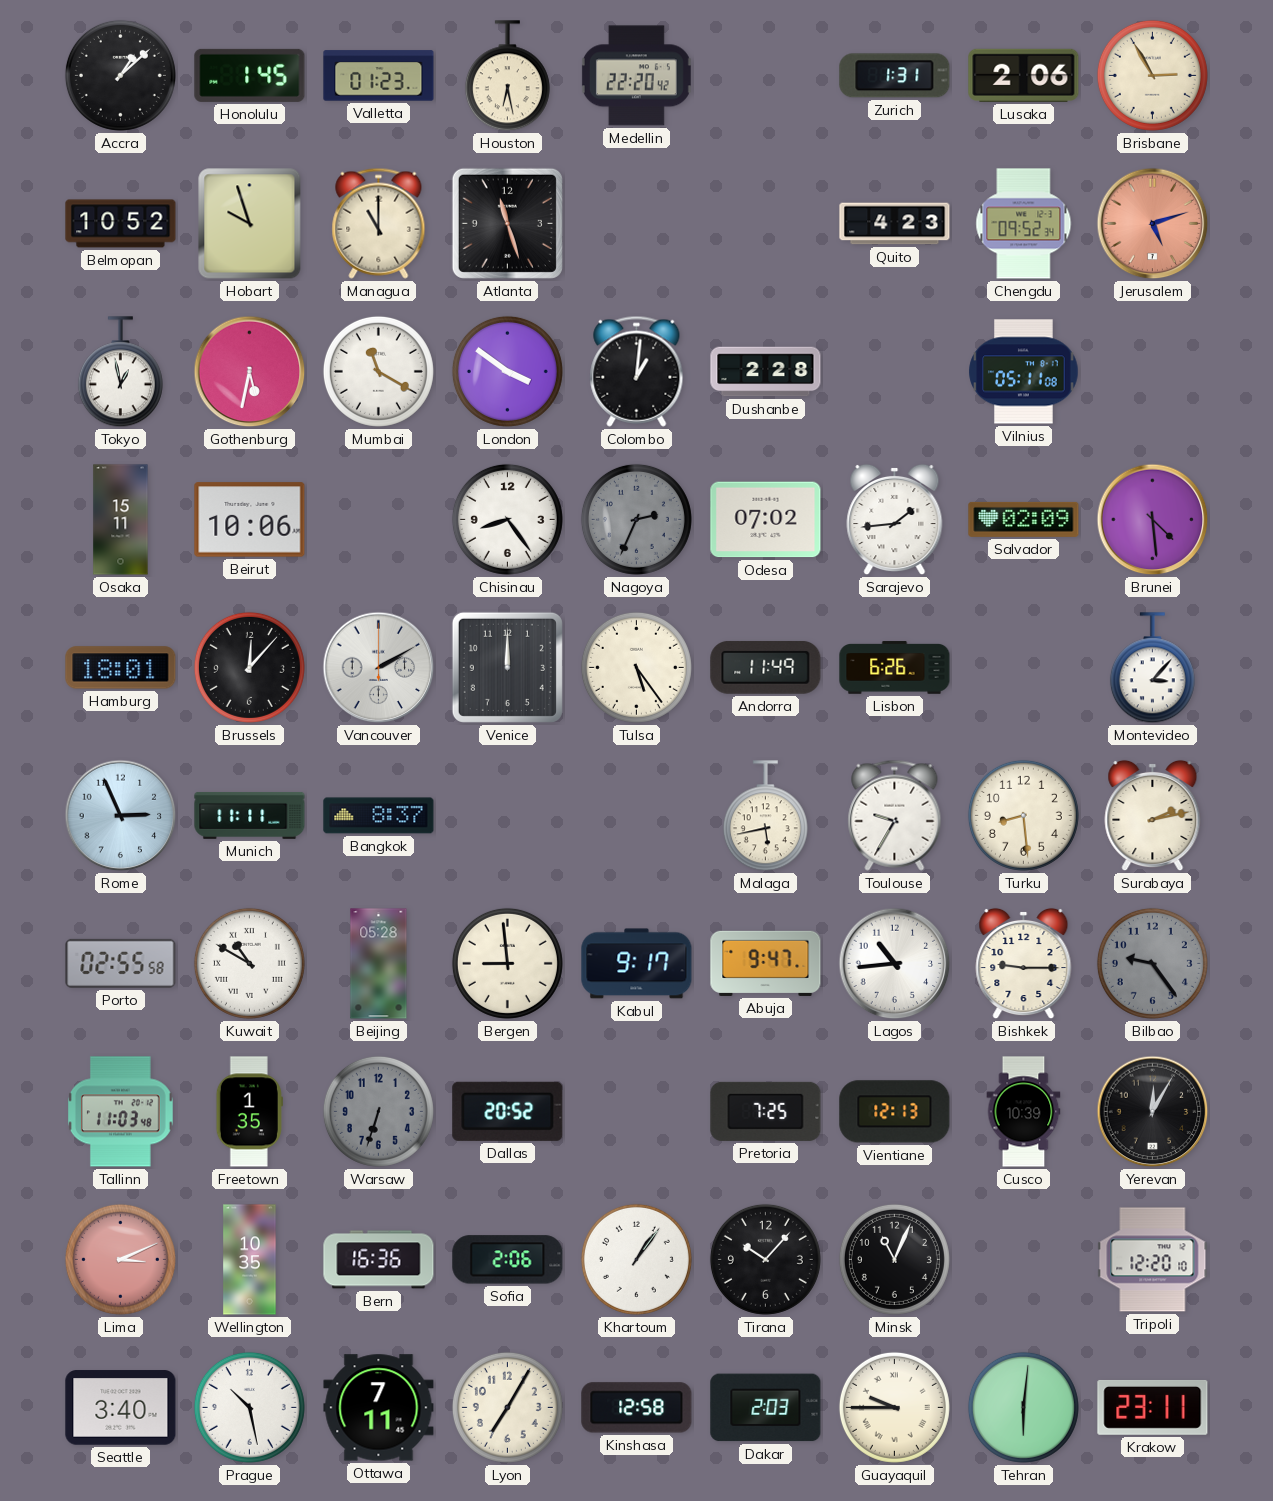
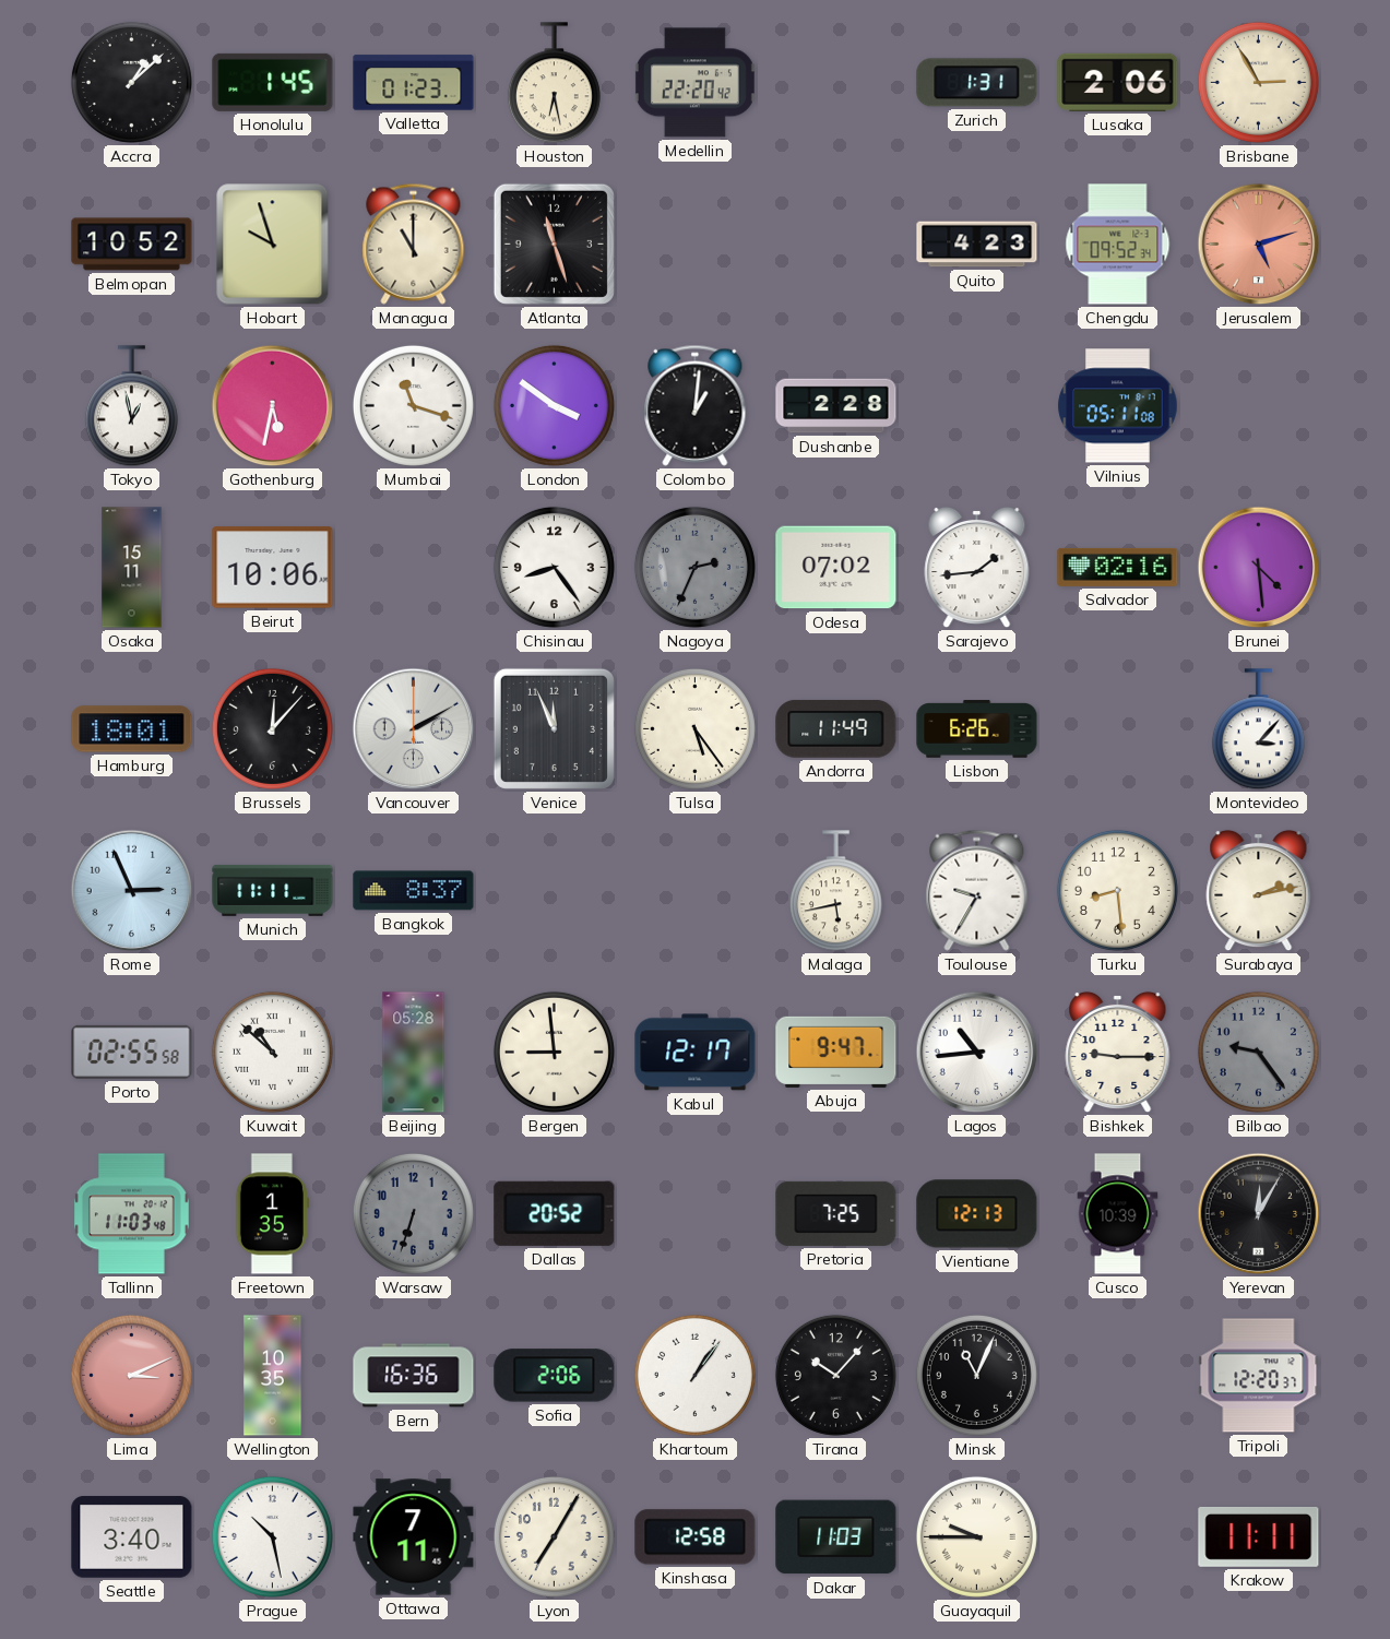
Mumbai: 11:20 -> 11:18
Salvador: 02:09 -> 02:16
Venice: 12:00 -> 11:56
Kuwait: 10:50 -> 10:52
Kabul: 9:17 -> 12:17
Tripoli: 12:20:10 -> 12:20:37
Dakar: 2:03 -> 11:03
Tehran: 6:01 -> none
Krakow: 23:11 -> 11:11
